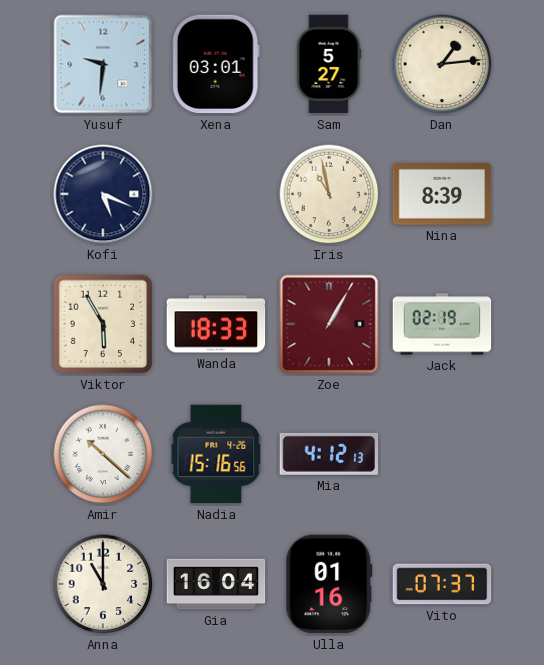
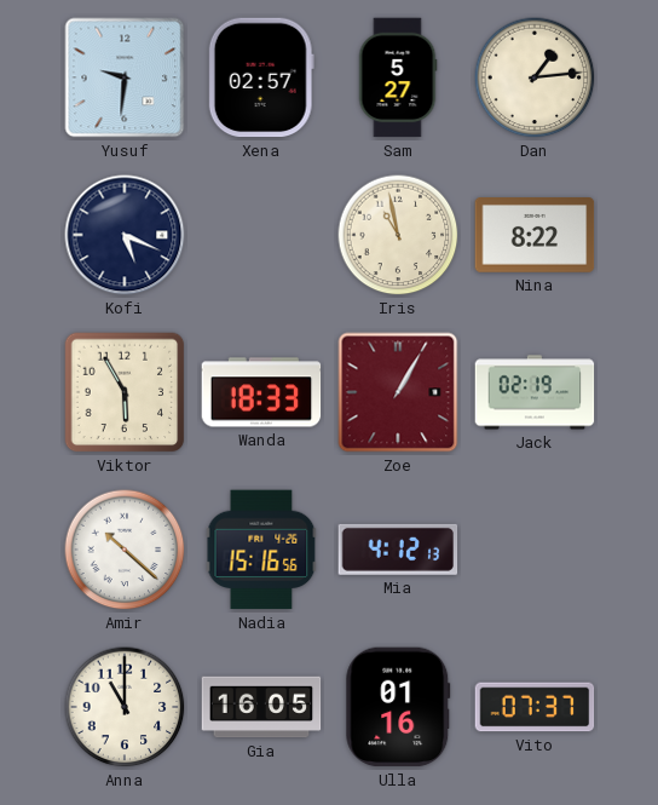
Xena: 03:01 -> 02:57
Nina: 8:39 -> 8:22
Gia: 16:04 -> 16:05
